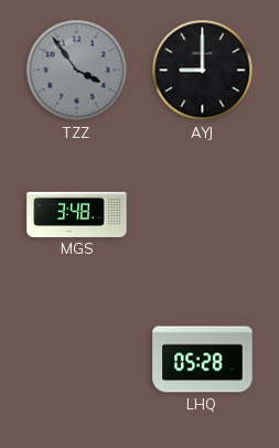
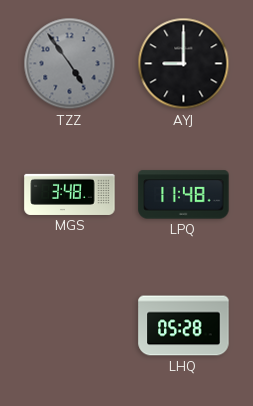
TZZ: 3:54 -> 4:54
LPQ: none -> 11:48
